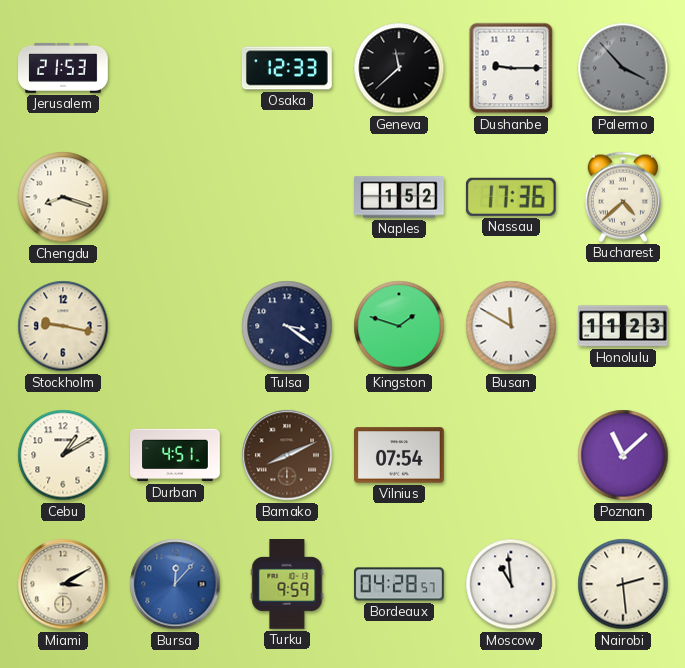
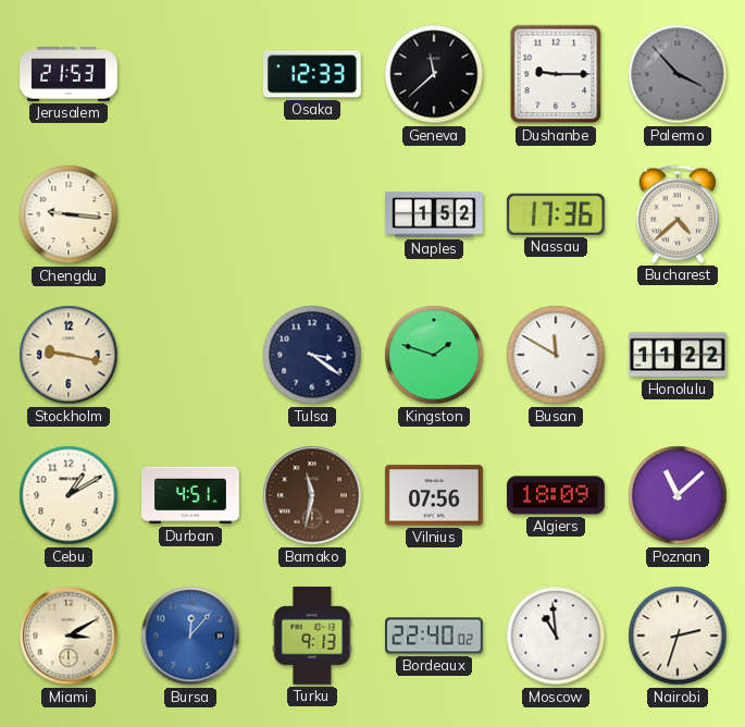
Chengdu: 8:18 -> 9:16
Honolulu: 11:23 -> 11:22
Bamako: 8:11 -> 11:32
Vilnius: 07:54 -> 07:56
Algiers: none -> 18:09
Turku: 9:59 -> 9:13
Bordeaux: 04:28 -> 22:40
Nairobi: 2:29 -> 2:33
